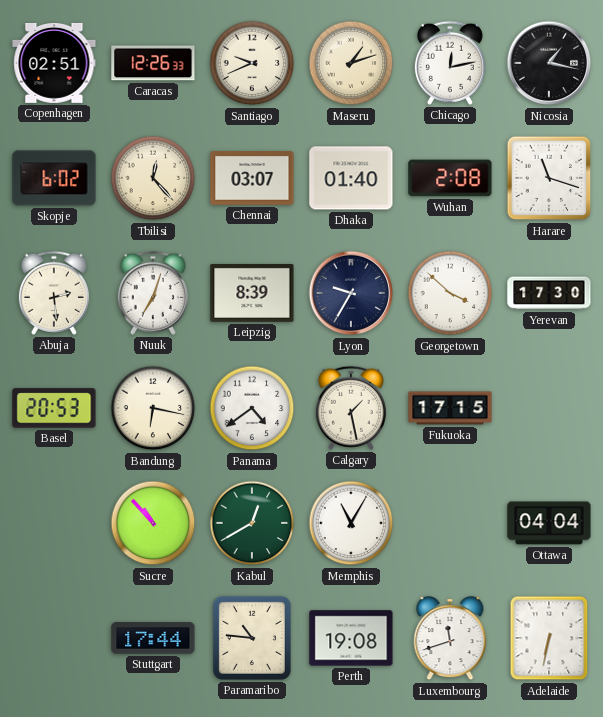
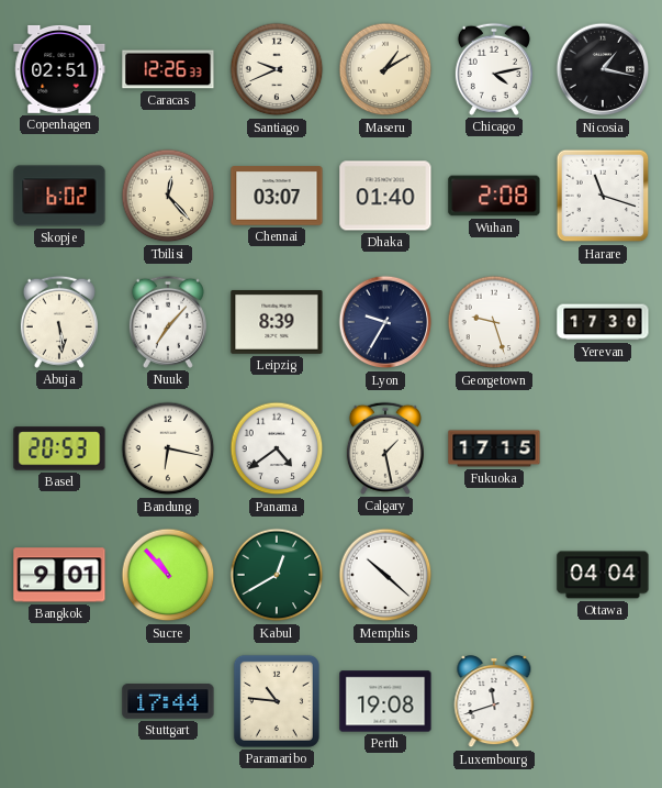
Maseru: 1:12 -> 1:10
Chicago: 12:13 -> 4:13
Abuja: 2:29 -> 5:29
Nuuk: 7:03 -> 7:07
Georgetown: 3:52 -> 9:27
Bangkok: none -> 9:01
Memphis: 11:05 -> 10:22
Adelaide: 6:32 -> none
